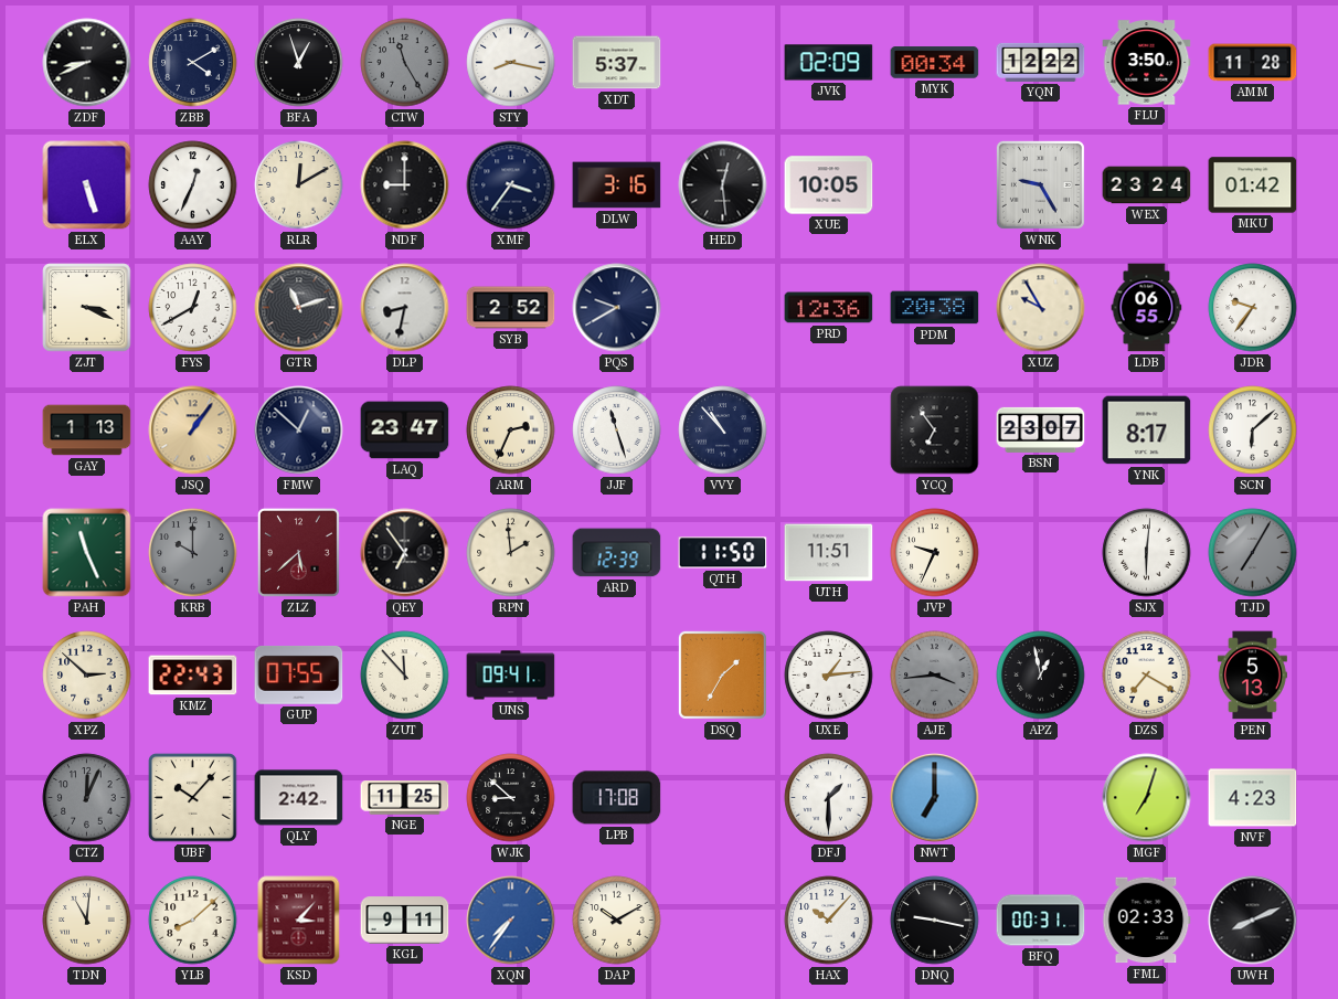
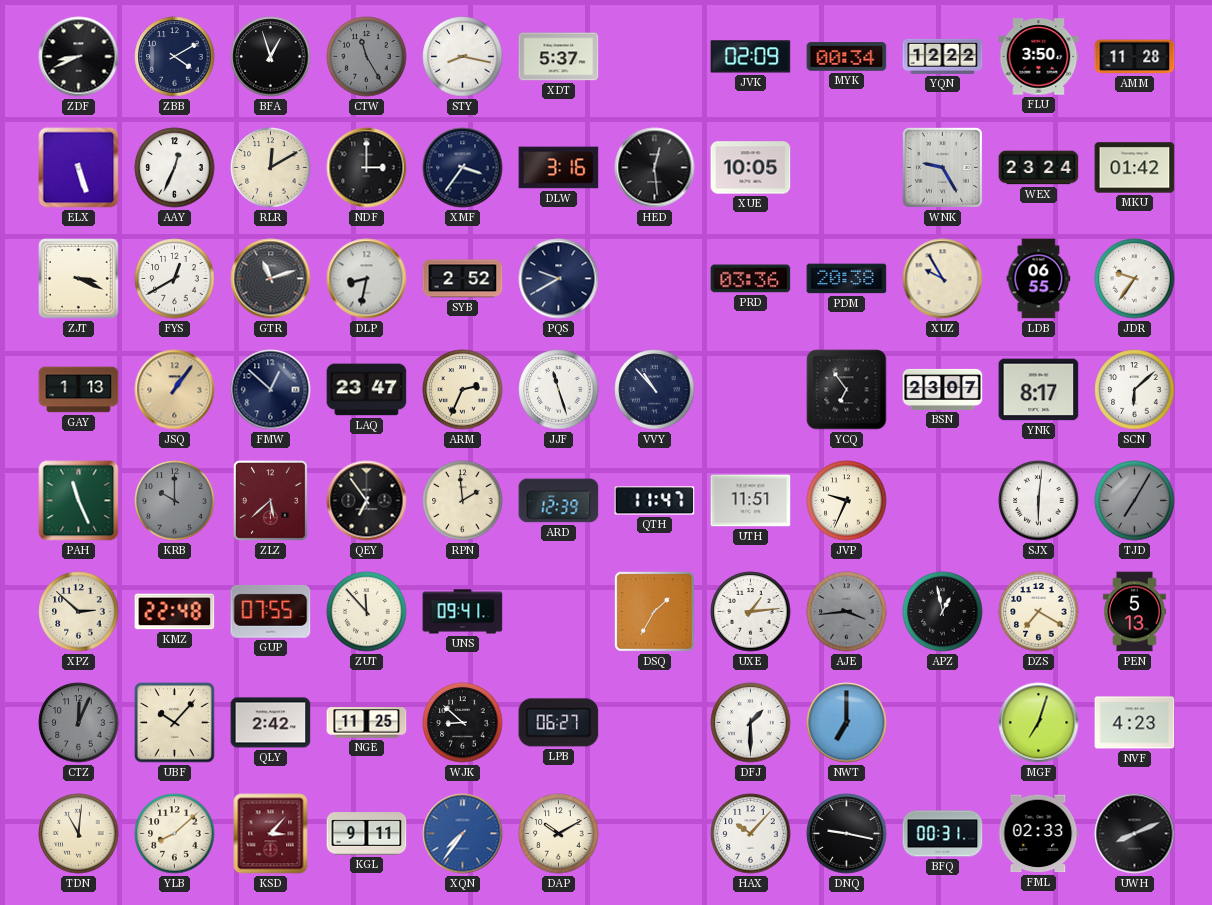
NDF: 9:00 -> 3:00
PRD: 12:36 -> 03:36
QTH: 11:50 -> 11:47
KMZ: 22:43 -> 22:48
LPB: 17:08 -> 06:27
